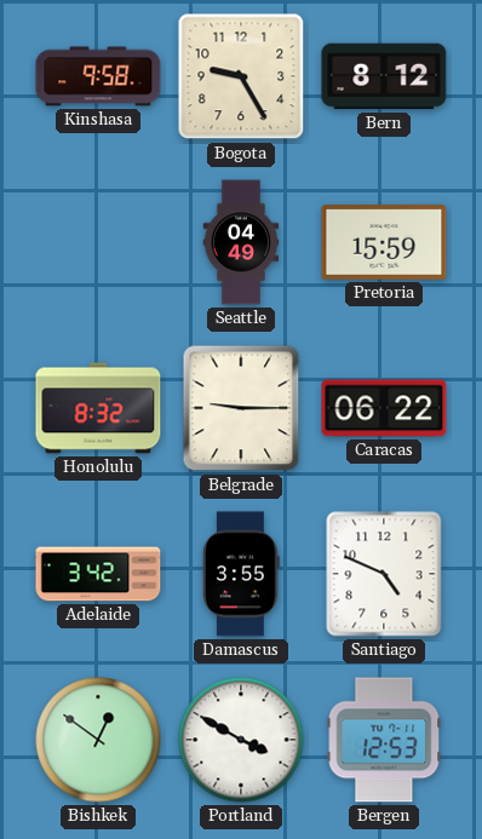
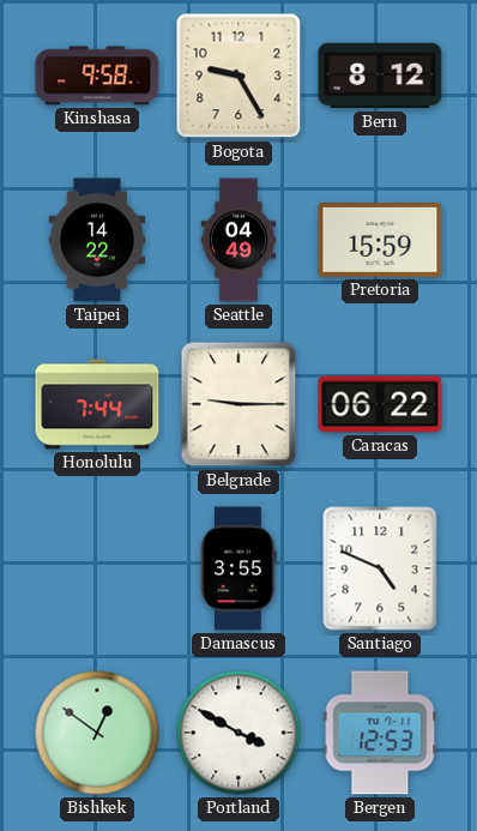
Taipei: none -> 14:22
Honolulu: 8:32 -> 7:44
Adelaide: 3:42 -> none
